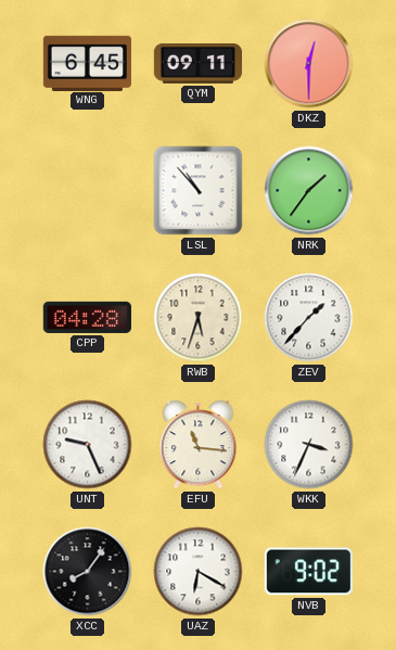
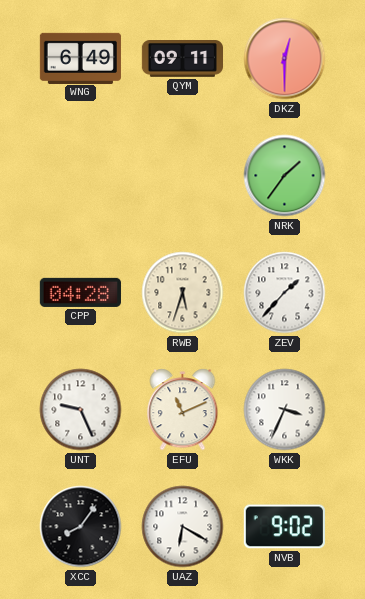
WNG: 6:45 -> 6:49
LSL: 10:53 -> none
EFU: 11:16 -> 11:11
